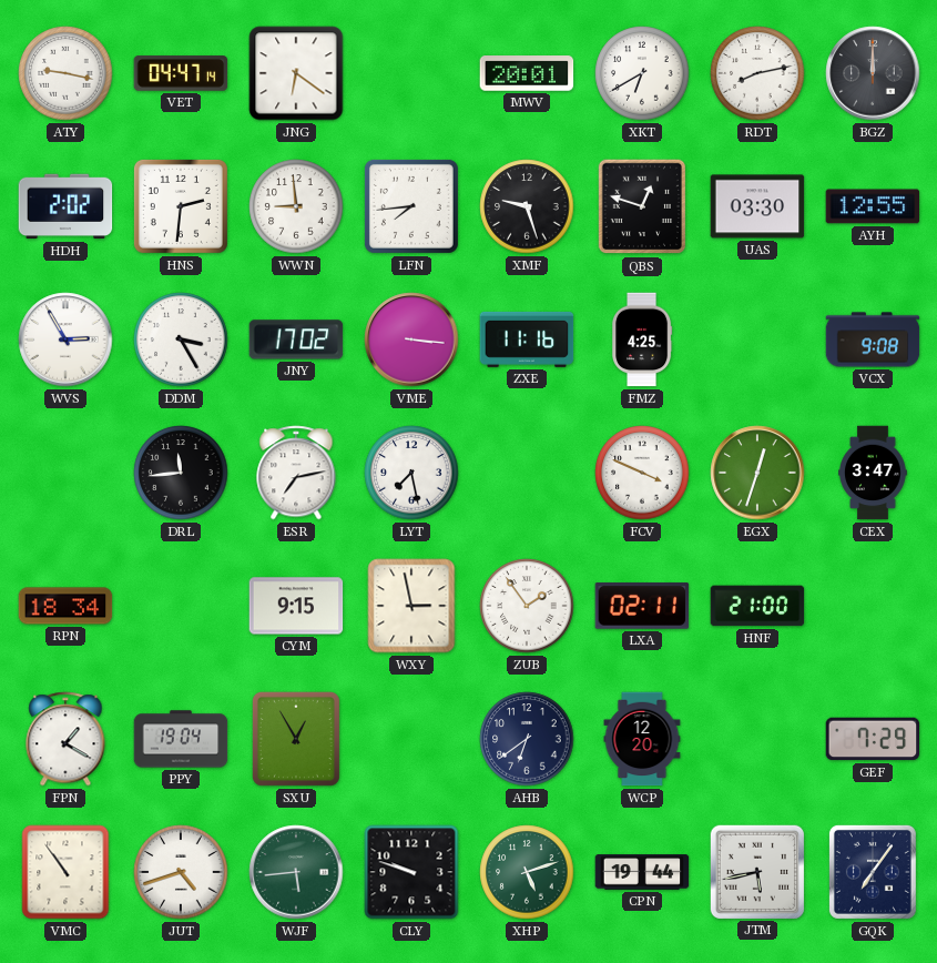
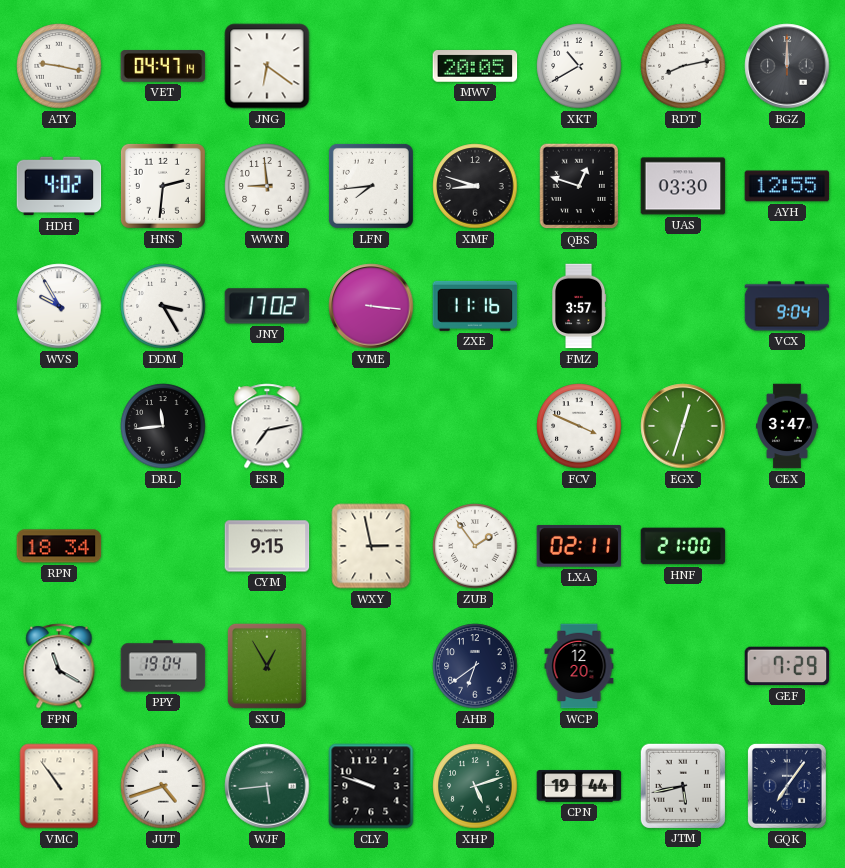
MWV: 20:01 -> 20:05
XKT: 6:40 -> 10:40
HDH: 2:02 -> 4:02
XMF: 9:27 -> 8:48
WVS: 2:55 -> 9:55
FMZ: 4:25 -> 3:57
VCX: 9:08 -> 9:04
LYT: 7:28 -> none
FPN: 1:20 -> 11:20
